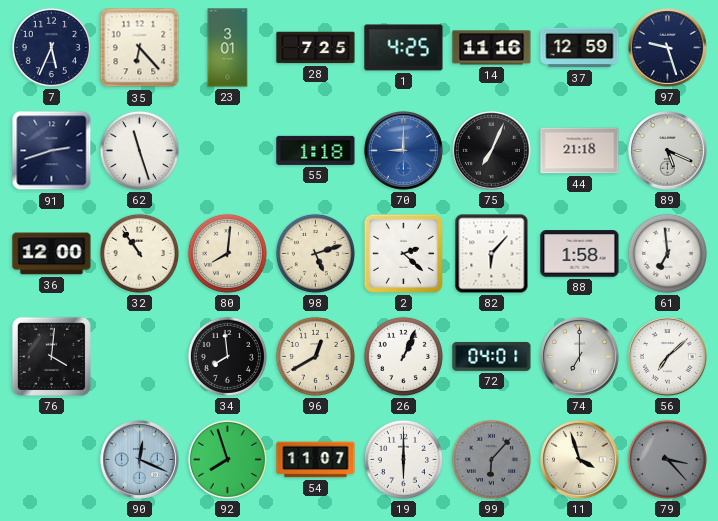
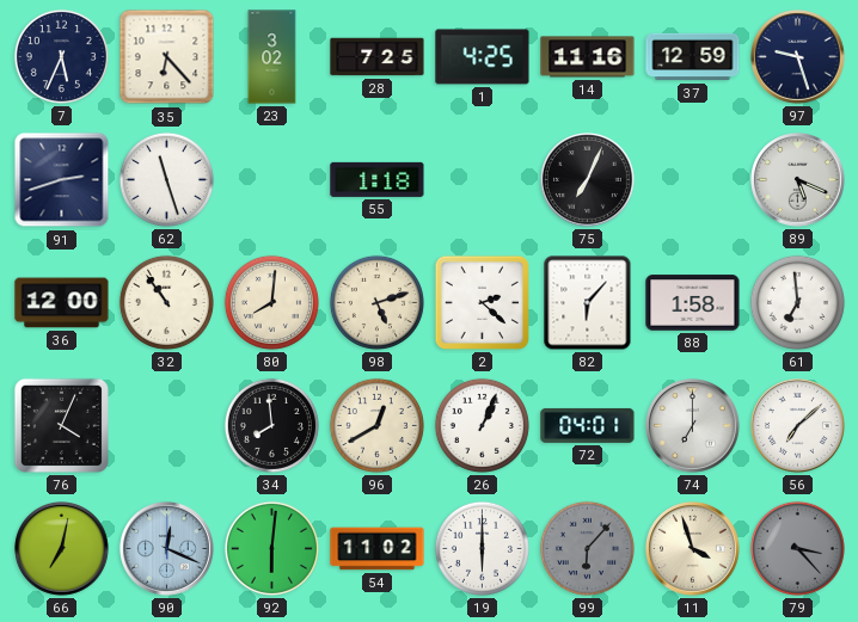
23: 3:01 -> 3:02
70: 9:00 -> none
44: 21:18 -> none
76: 4:01 -> 4:04
66: none -> 7:02
92: 7:57 -> 6:01
54: 11:07 -> 11:02
